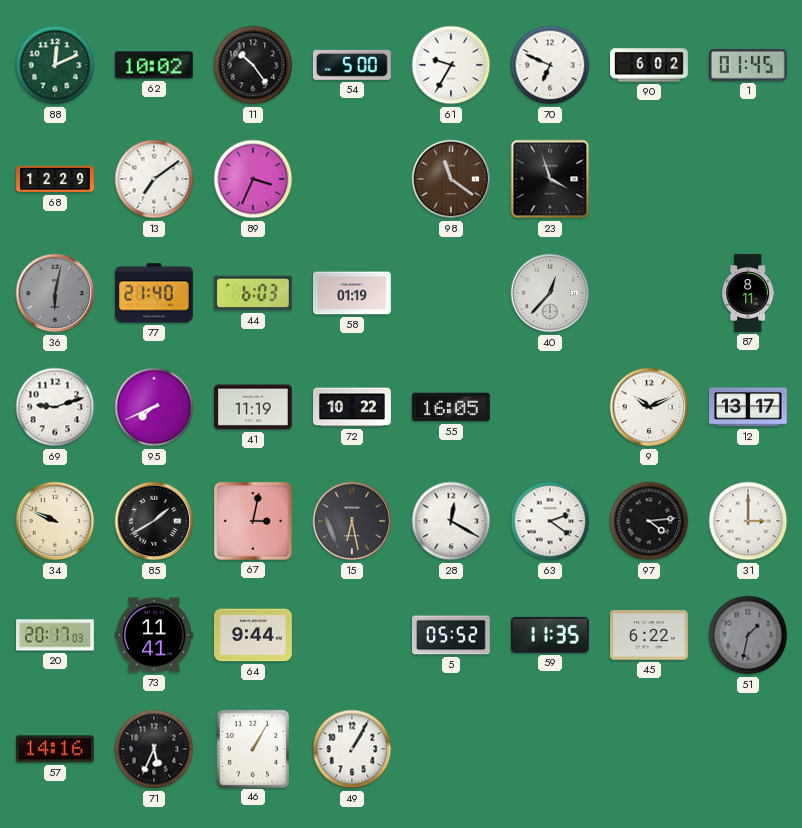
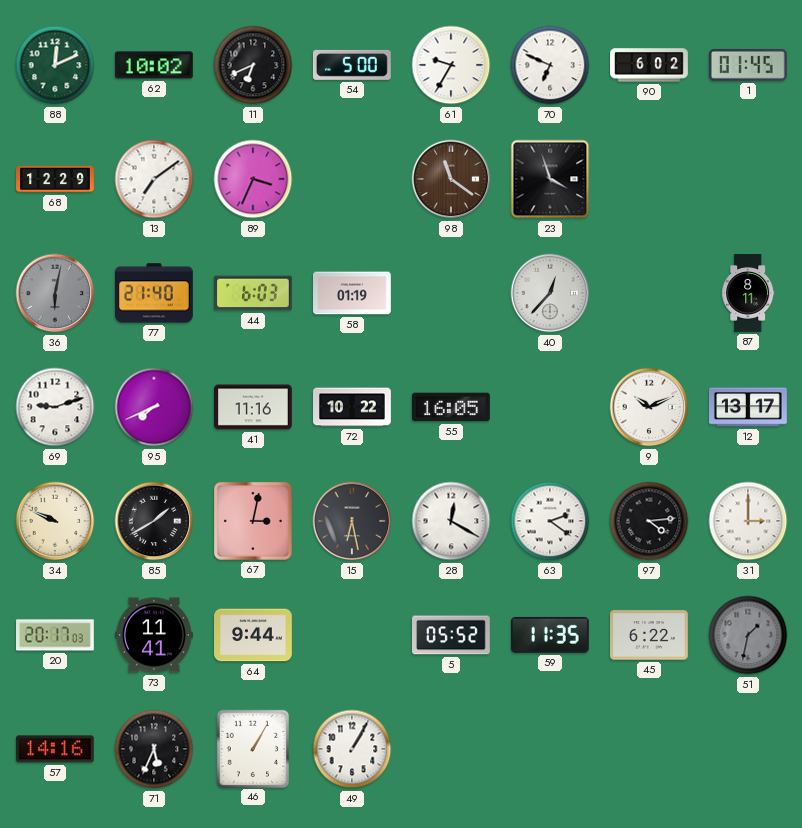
11: 10:24 -> 6:41
41: 11:19 -> 11:16
